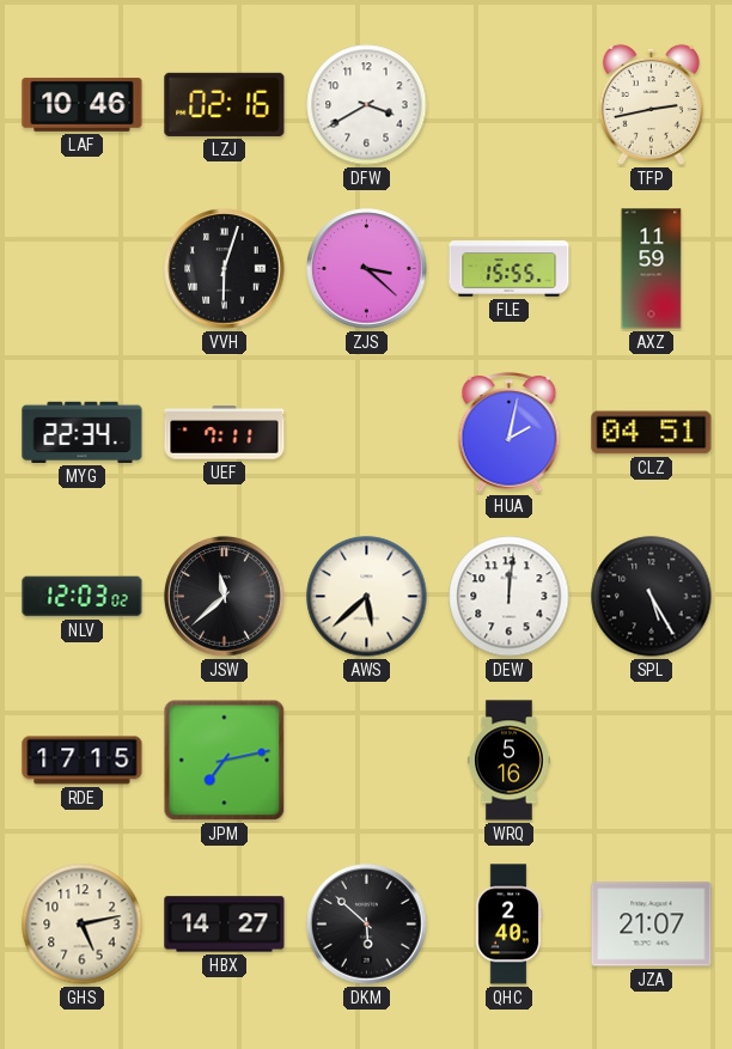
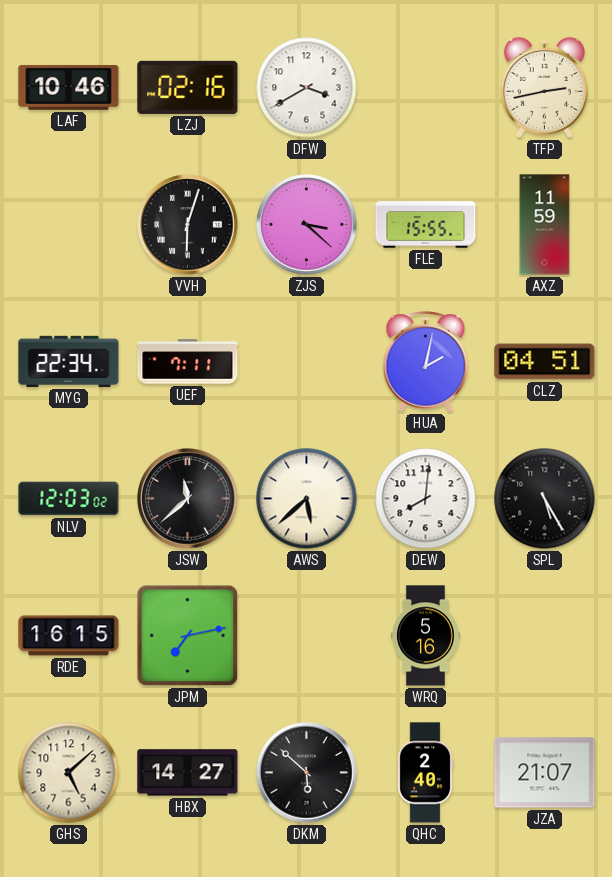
DEW: 12:01 -> 8:01
RDE: 17:15 -> 16:15
GHS: 5:13 -> 5:08
